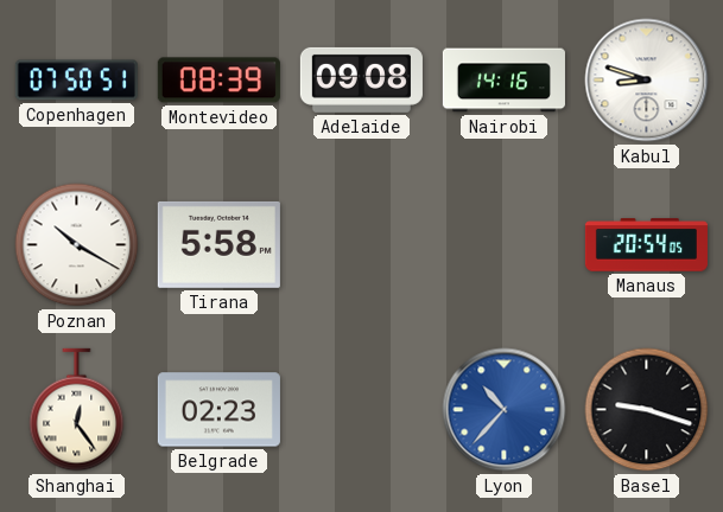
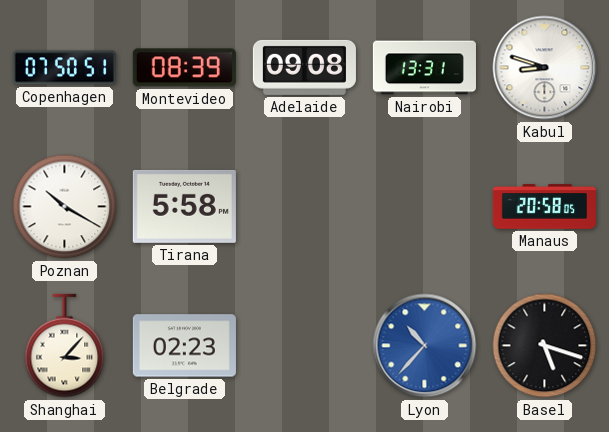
Nairobi: 14:16 -> 13:31
Manaus: 20:54 -> 20:58
Shanghai: 12:24 -> 3:07
Basel: 9:18 -> 5:18
